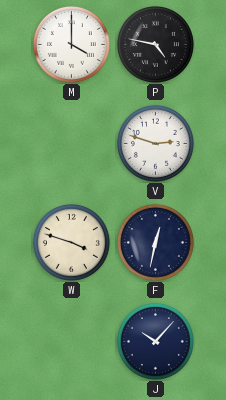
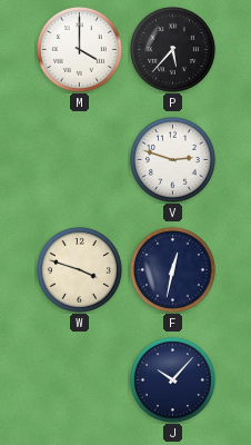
P: 4:47 -> 5:37
